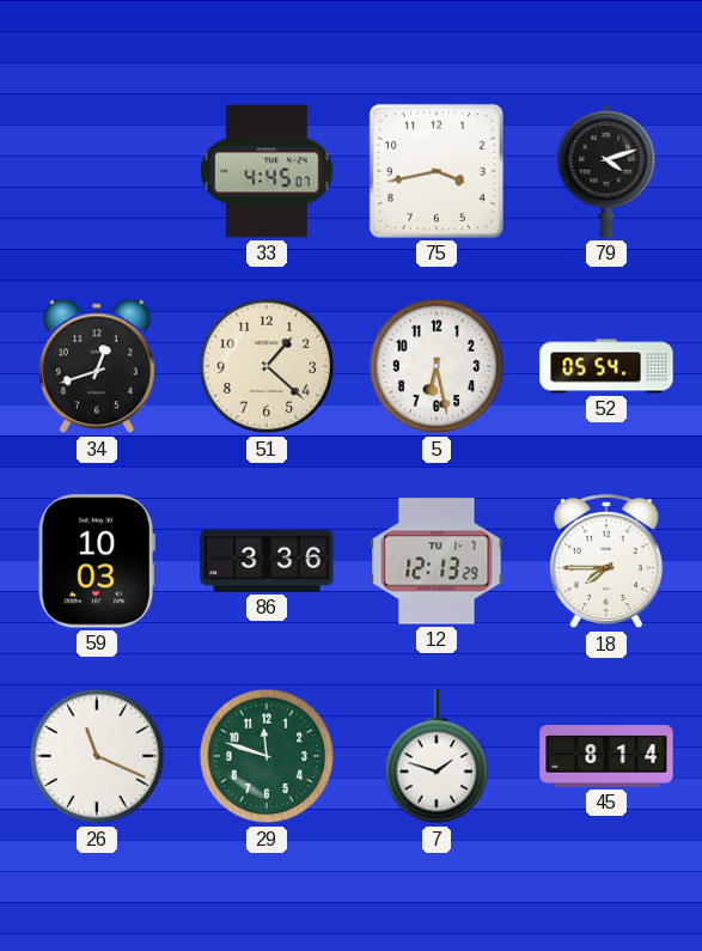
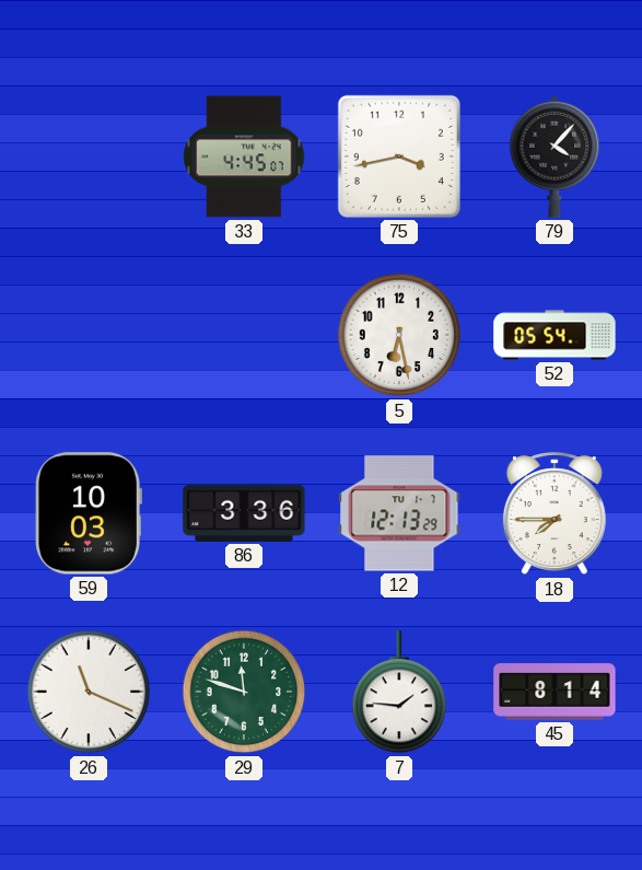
79: 4:12 -> 4:07
34: 12:42 -> none
51: 1:22 -> none
7: 1:48 -> 1:46
